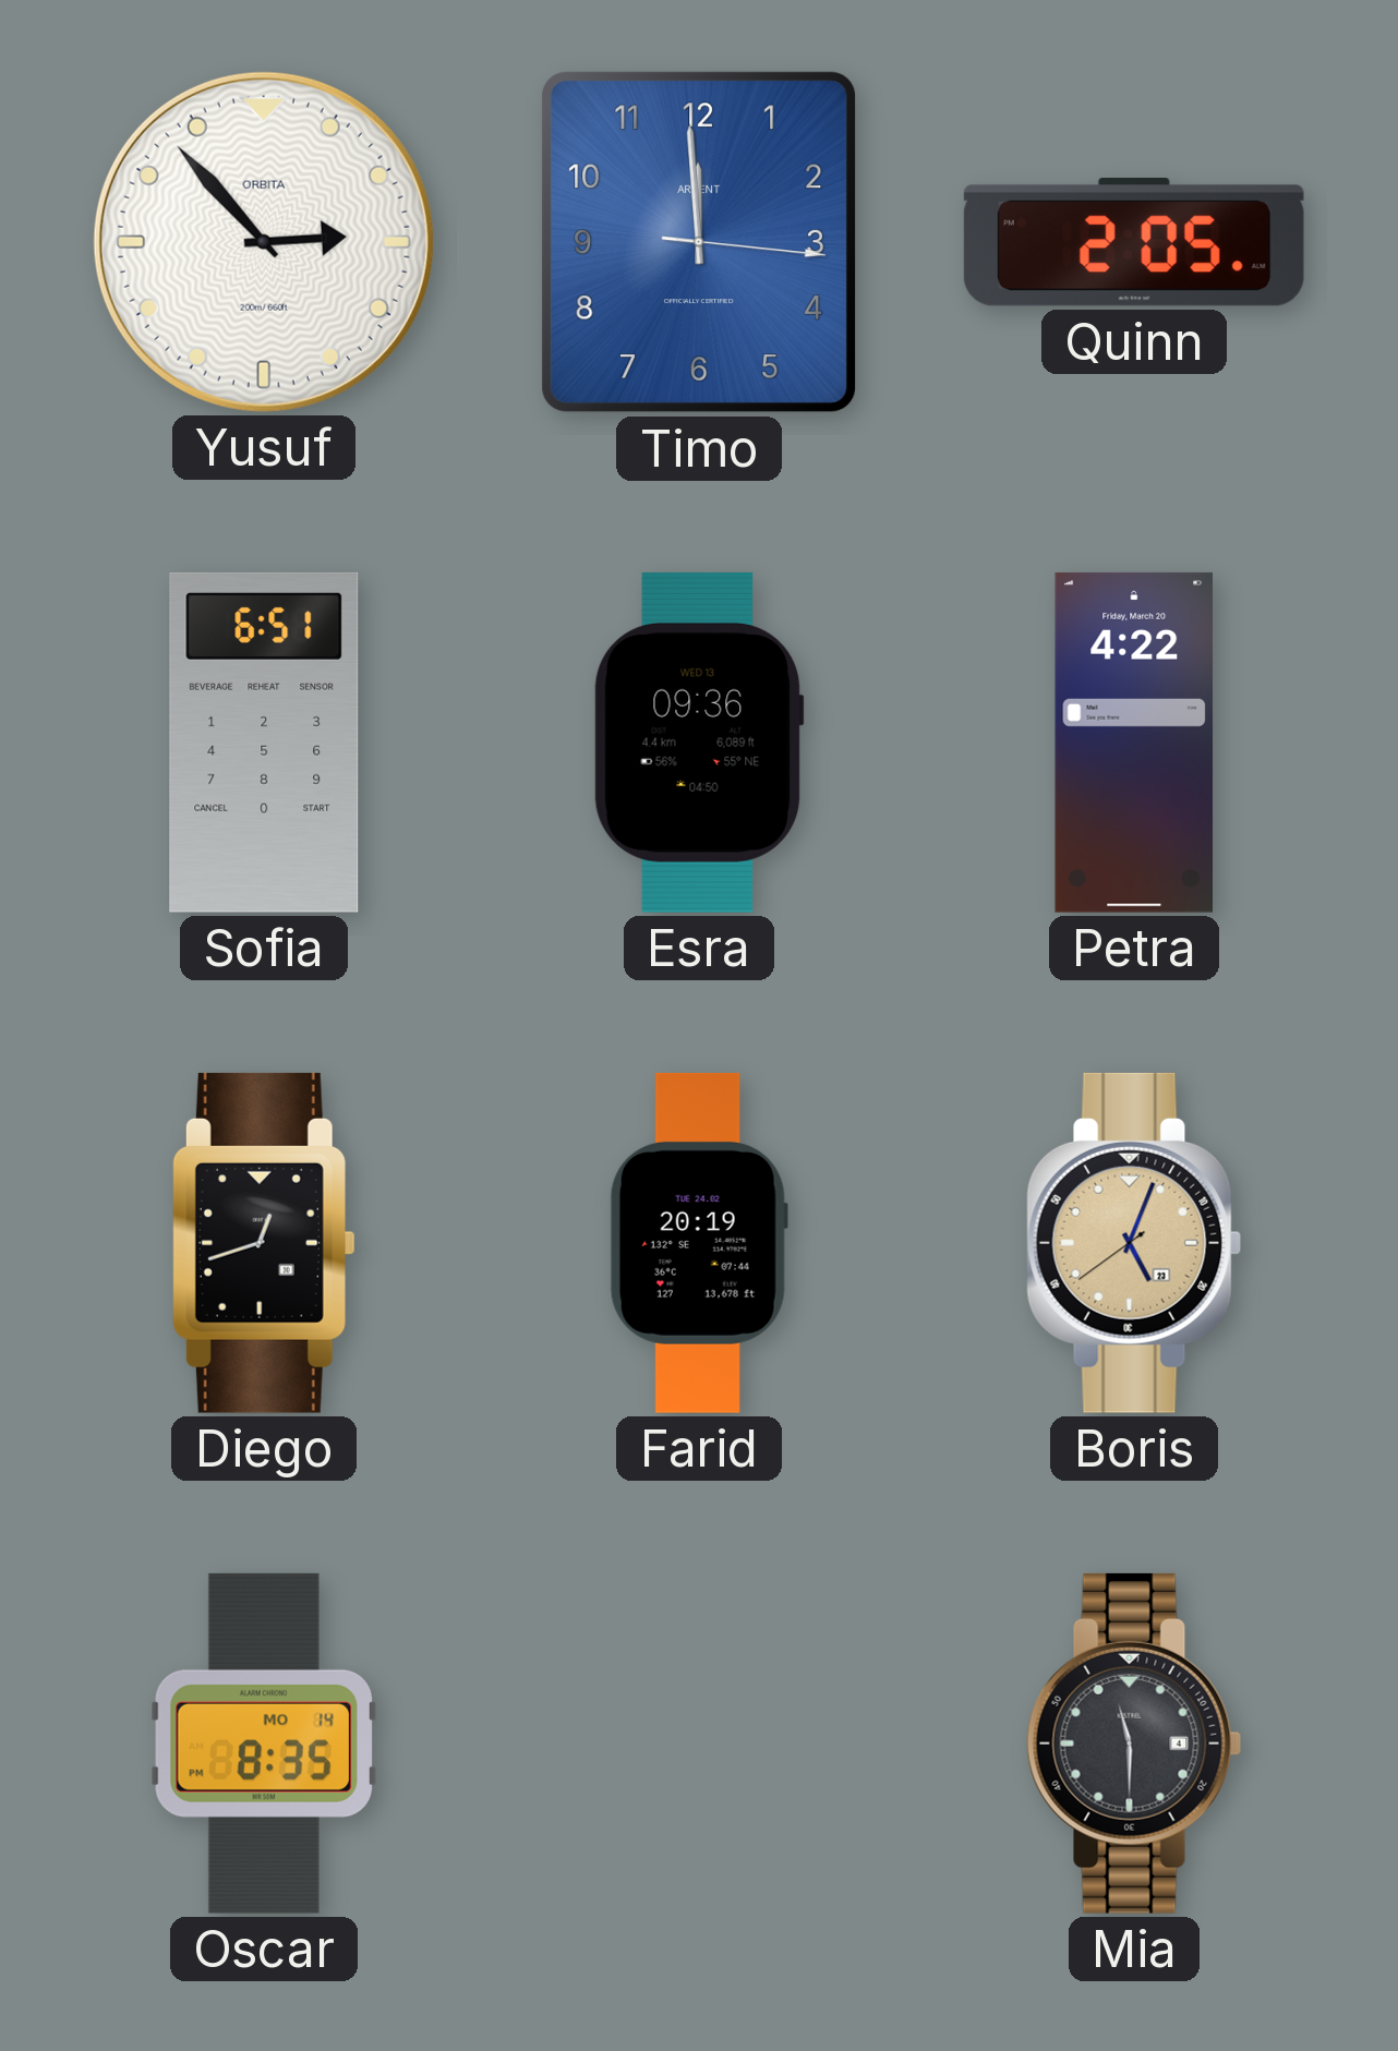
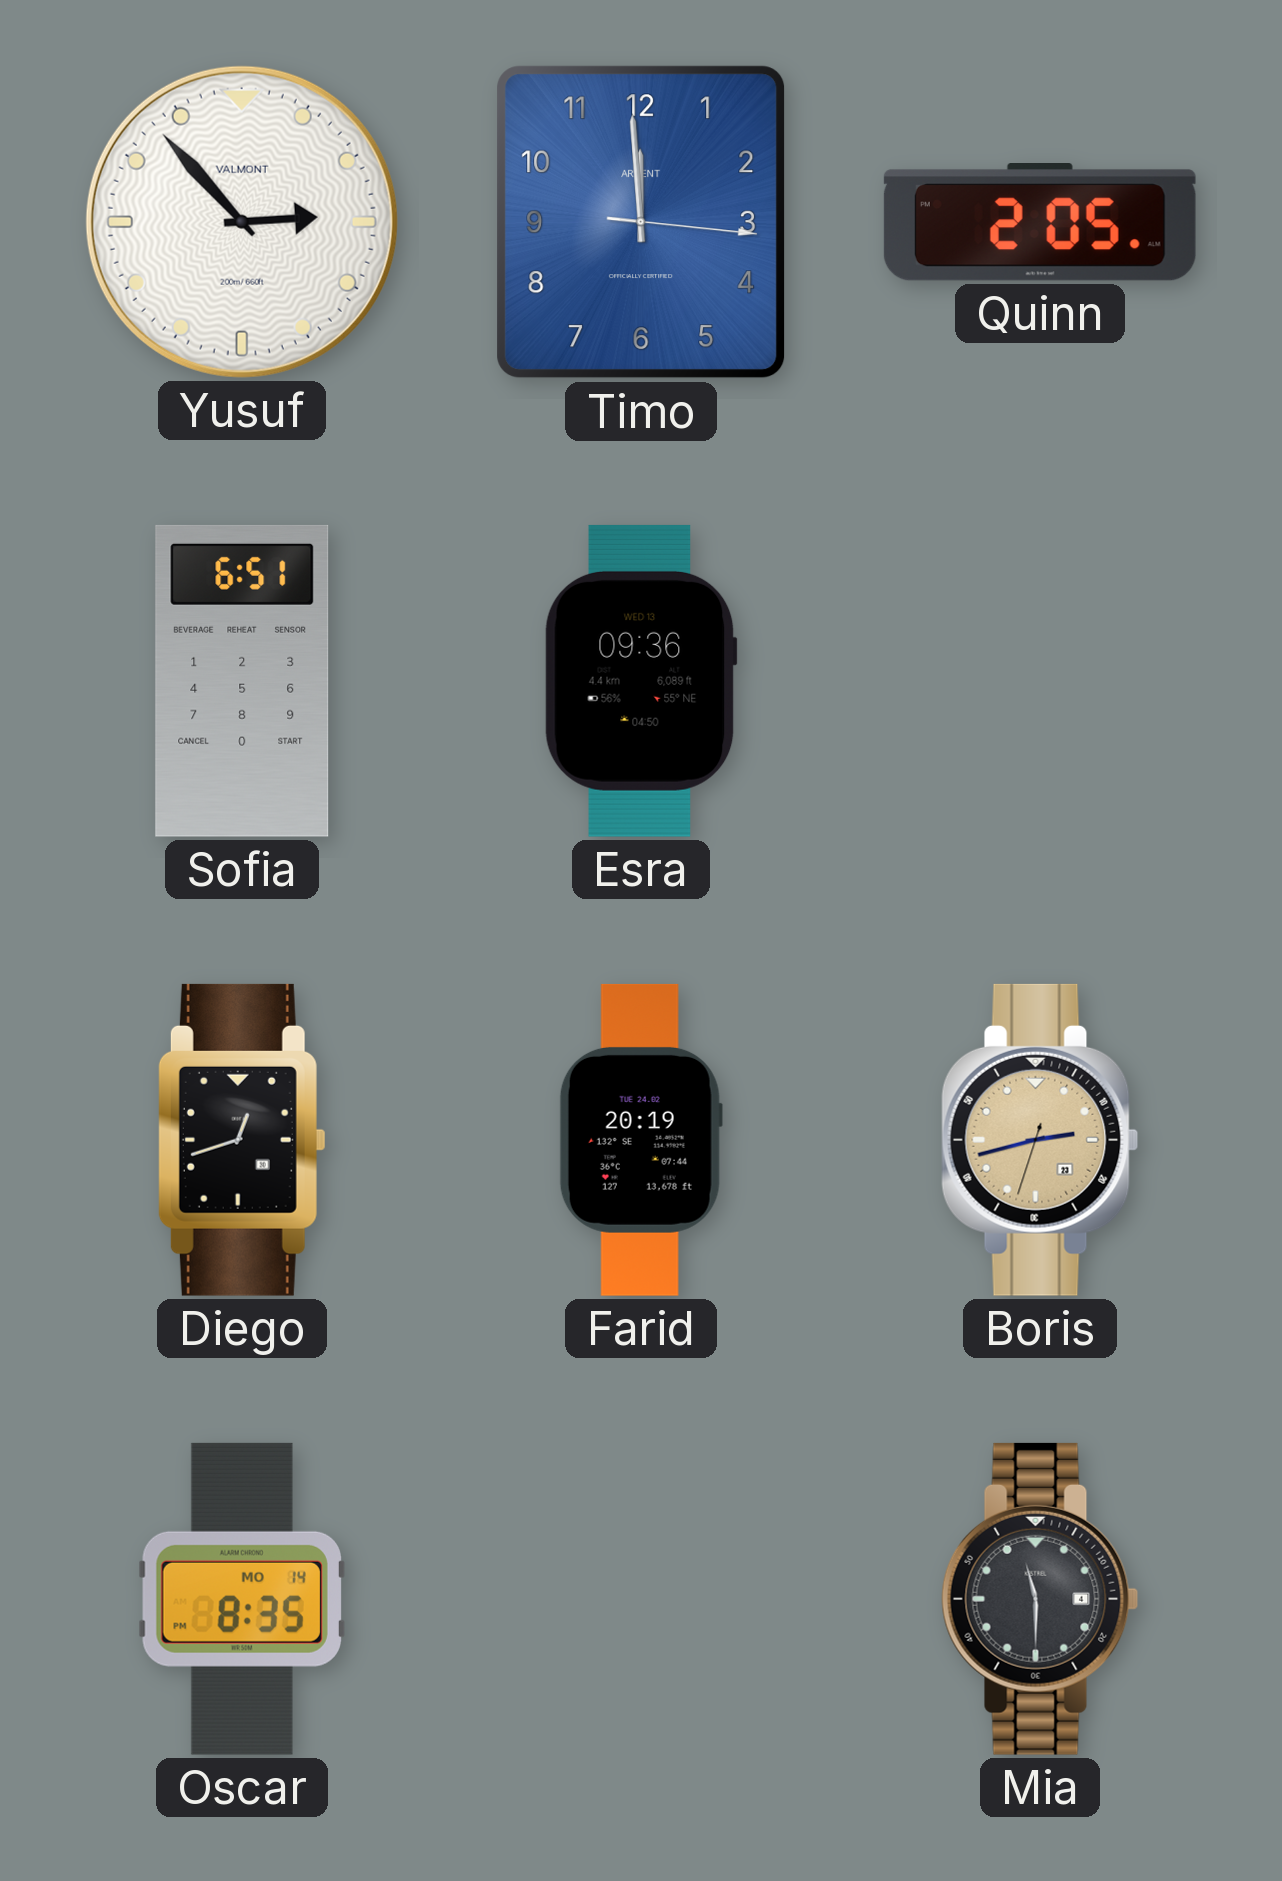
Yusuf brand: ORBITA -> VALMONT
Petra: 4:22 -> none
Boris: 5:03 -> 2:42
